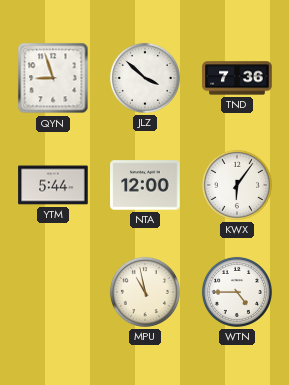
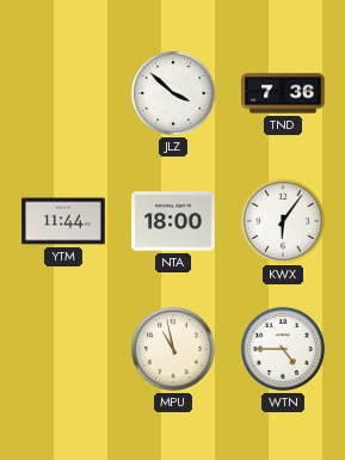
QYN: 8:57 -> none
YTM: 5:44 -> 11:44
NTA: 12:00 -> 18:00
